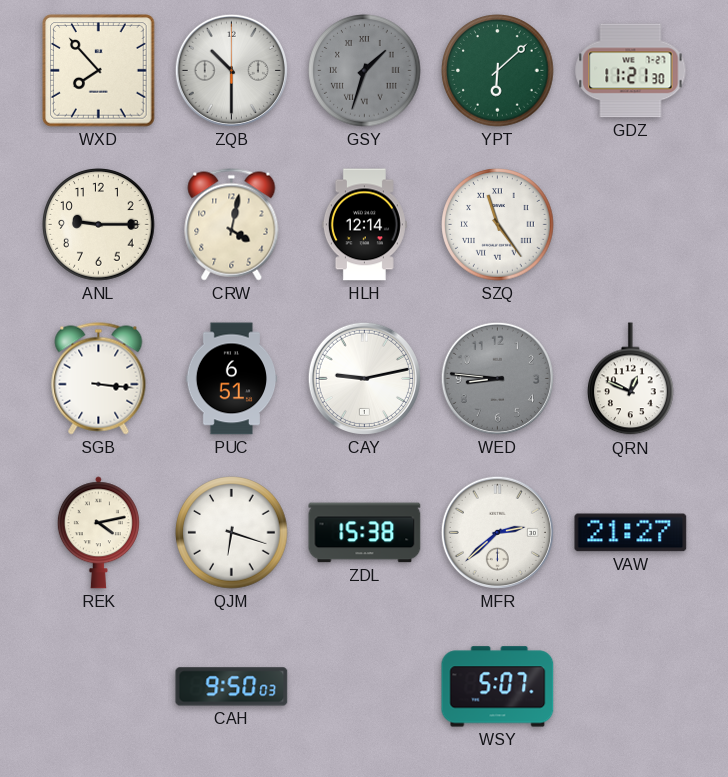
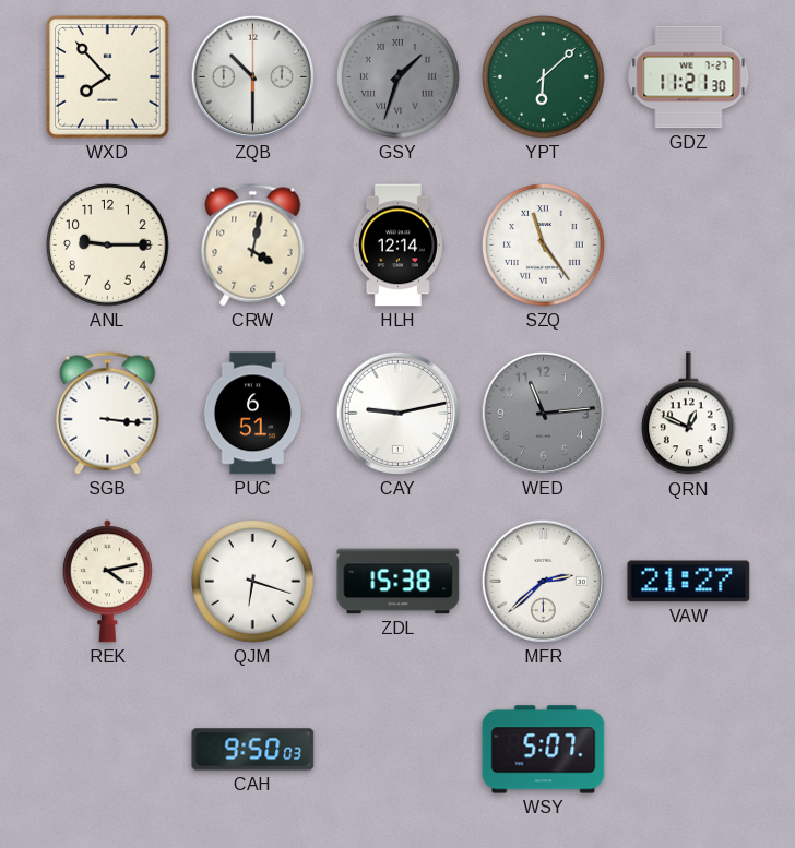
WED: 8:46 -> 11:14
